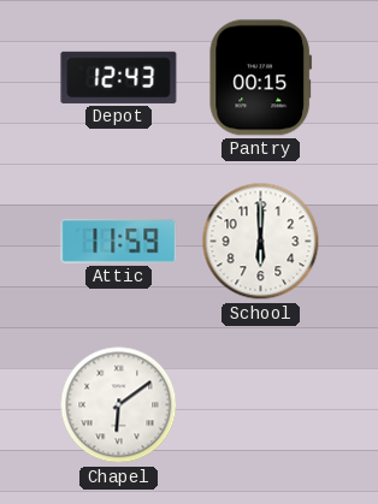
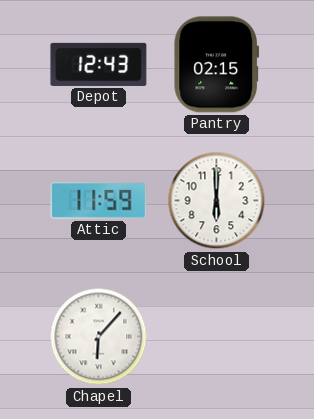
Pantry: 00:15 -> 02:15
Chapel: 6:09 -> 6:07
